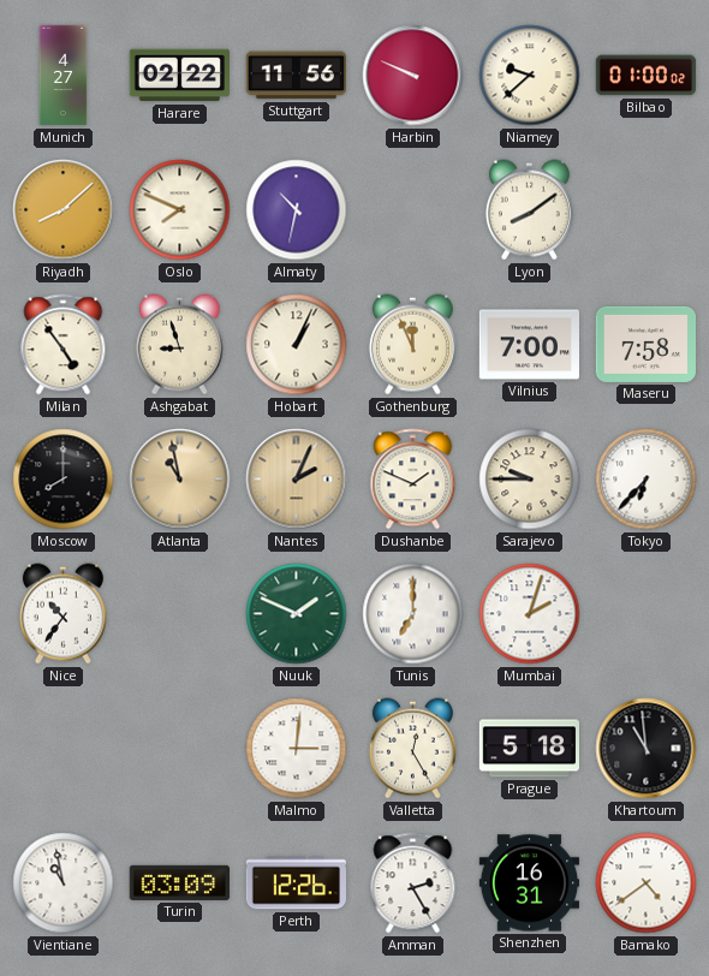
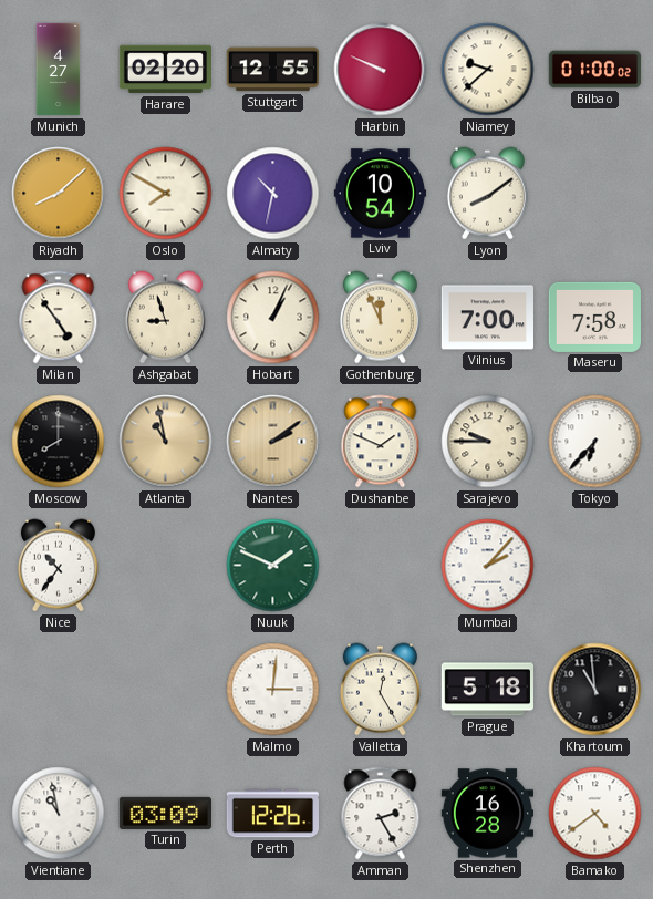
Harare: 02:22 -> 02:20
Stuttgart: 11:56 -> 12:55
Oslo: 7:49 -> 7:50
Lviv: none -> 10:54
Nantes: 2:04 -> 2:09
Tunis: 7:00 -> none
Mumbai: 2:03 -> 2:07
Shenzhen: 16:31 -> 16:28
